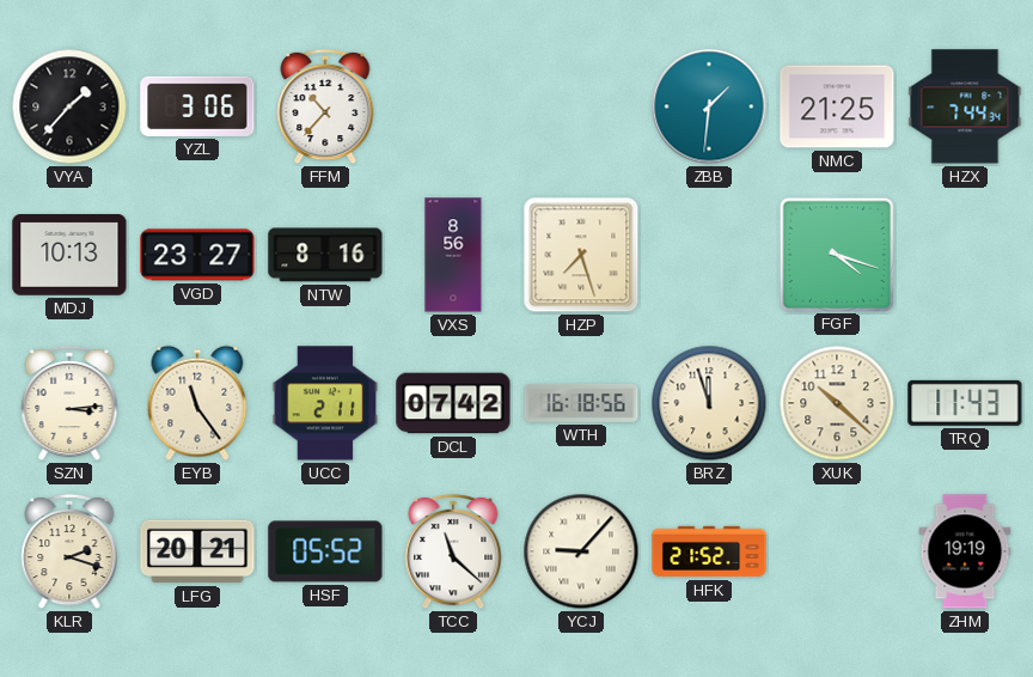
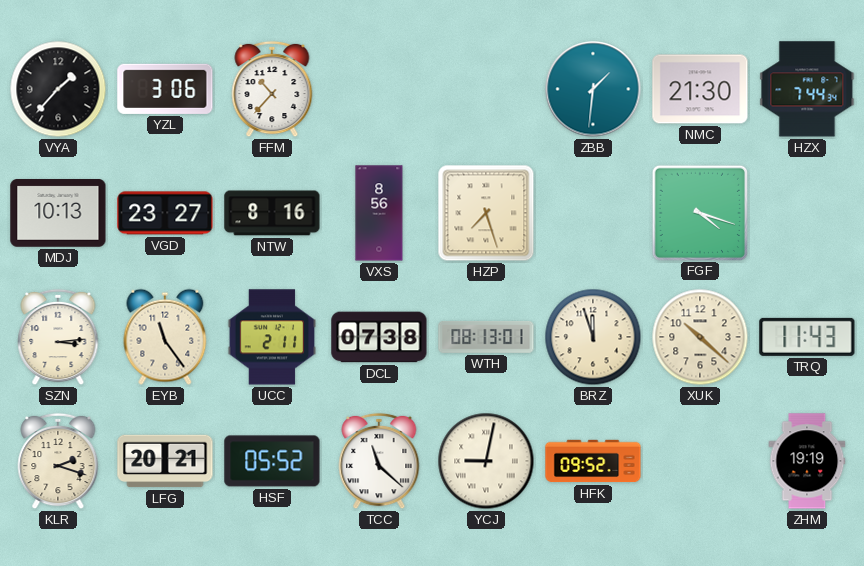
NMC: 21:25 -> 21:30
DCL: 07:42 -> 07:38
WTH: 16:18 -> 08:13
YCJ: 9:07 -> 9:02
HFK: 21:52 -> 09:52
